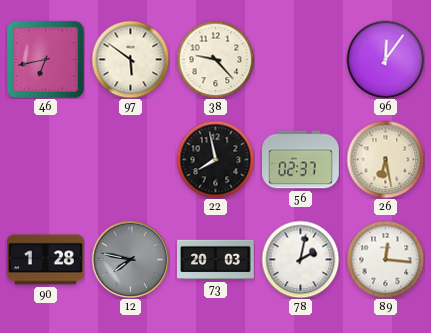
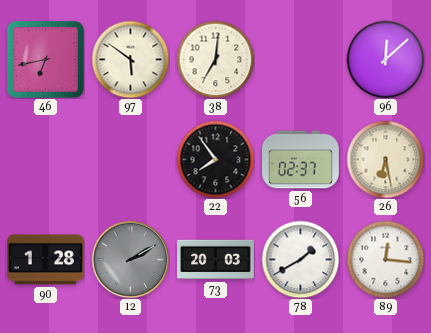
38: 9:23 -> 7:01
96: 12:06 -> 12:08
22: 7:58 -> 7:54
12: 7:47 -> 2:10
78: 2:02 -> 1:40
